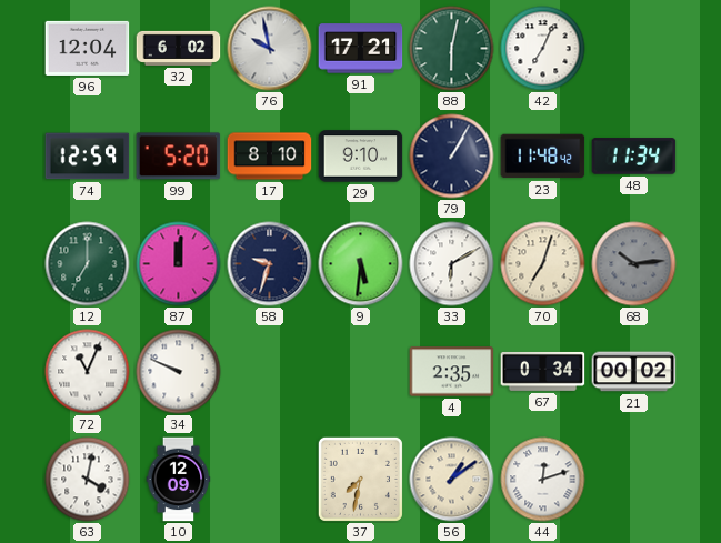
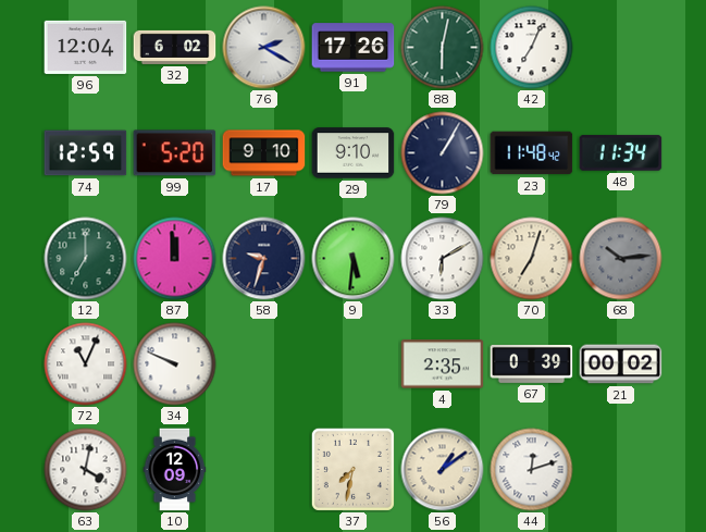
76: 9:58 -> 2:20
91: 17:21 -> 17:26
17: 8:10 -> 9:10
87: 12:01 -> 11:59
67: 0:34 -> 0:39
